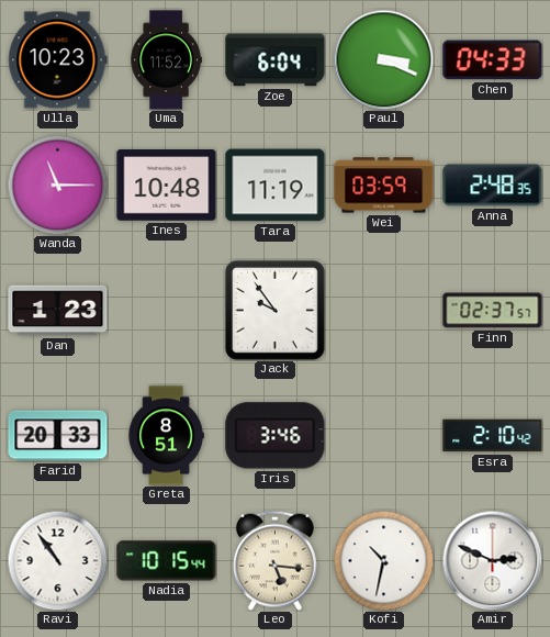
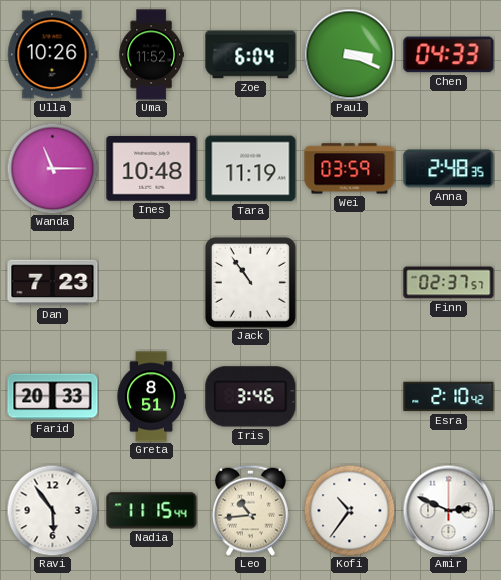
Ulla: 10:23 -> 10:26
Dan: 1:23 -> 7:23
Jack: 9:54 -> 10:54
Ravi: 10:54 -> 5:54
Nadia: 10:15 -> 11:15
Leo: 5:16 -> 10:44
Kofi: 10:32 -> 10:36
